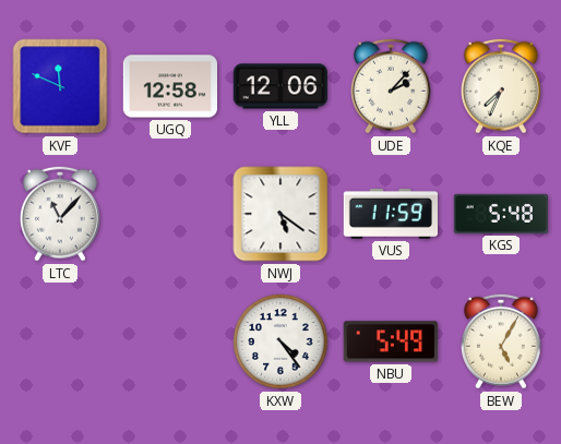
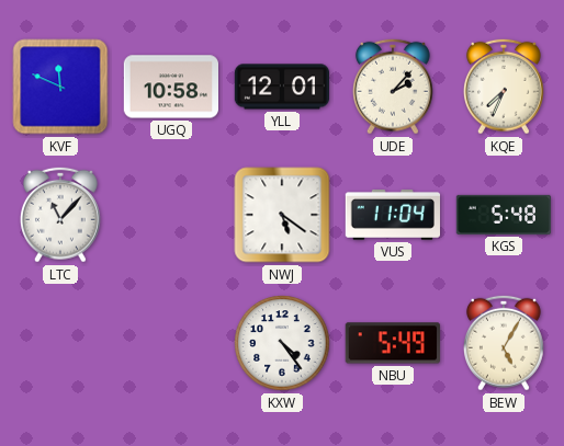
UGQ: 12:58 -> 10:58
YLL: 12:06 -> 12:01
VUS: 11:59 -> 11:04
